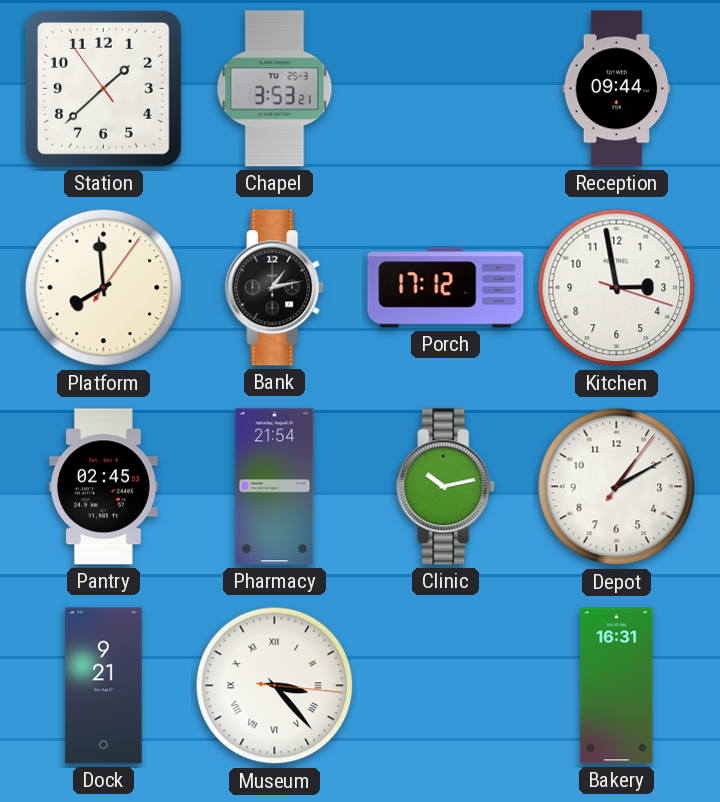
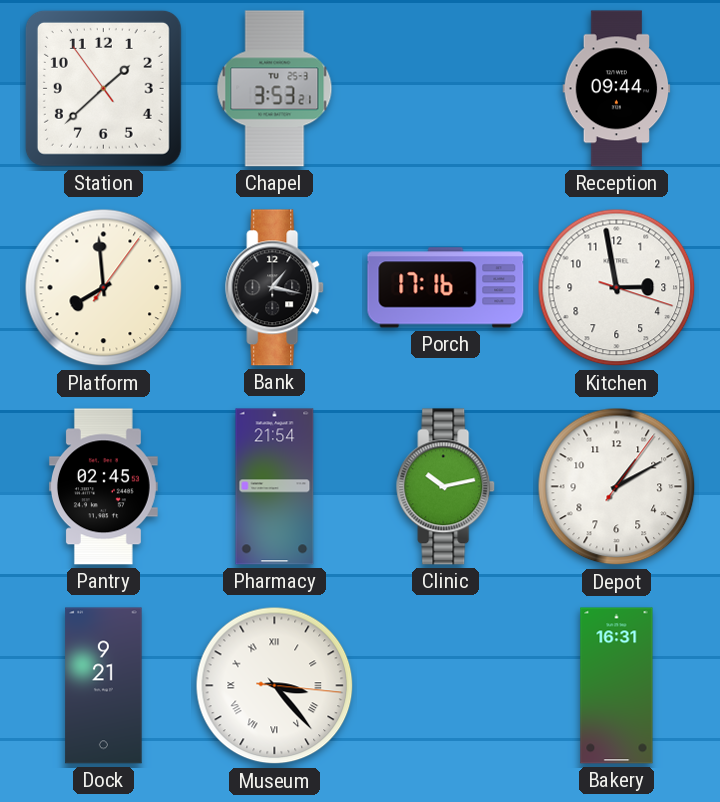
Bank: 1:13 -> 1:17
Porch: 17:12 -> 17:16
